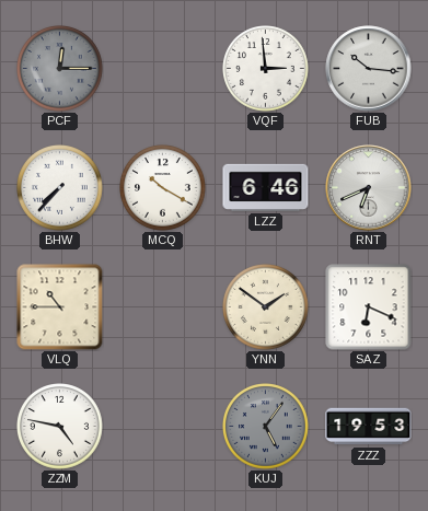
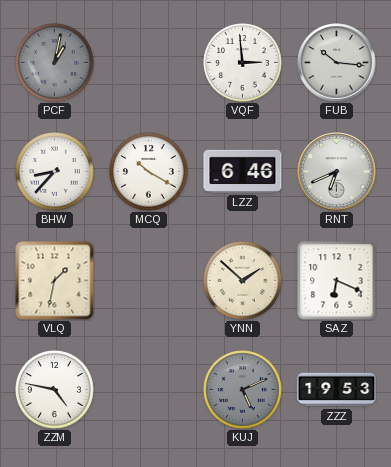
PCF: 12:15 -> 1:02
BHW: 7:37 -> 8:37
VLQ: 10:45 -> 1:32
YNN: 1:51 -> 1:52
KUJ: 5:06 -> 5:11
